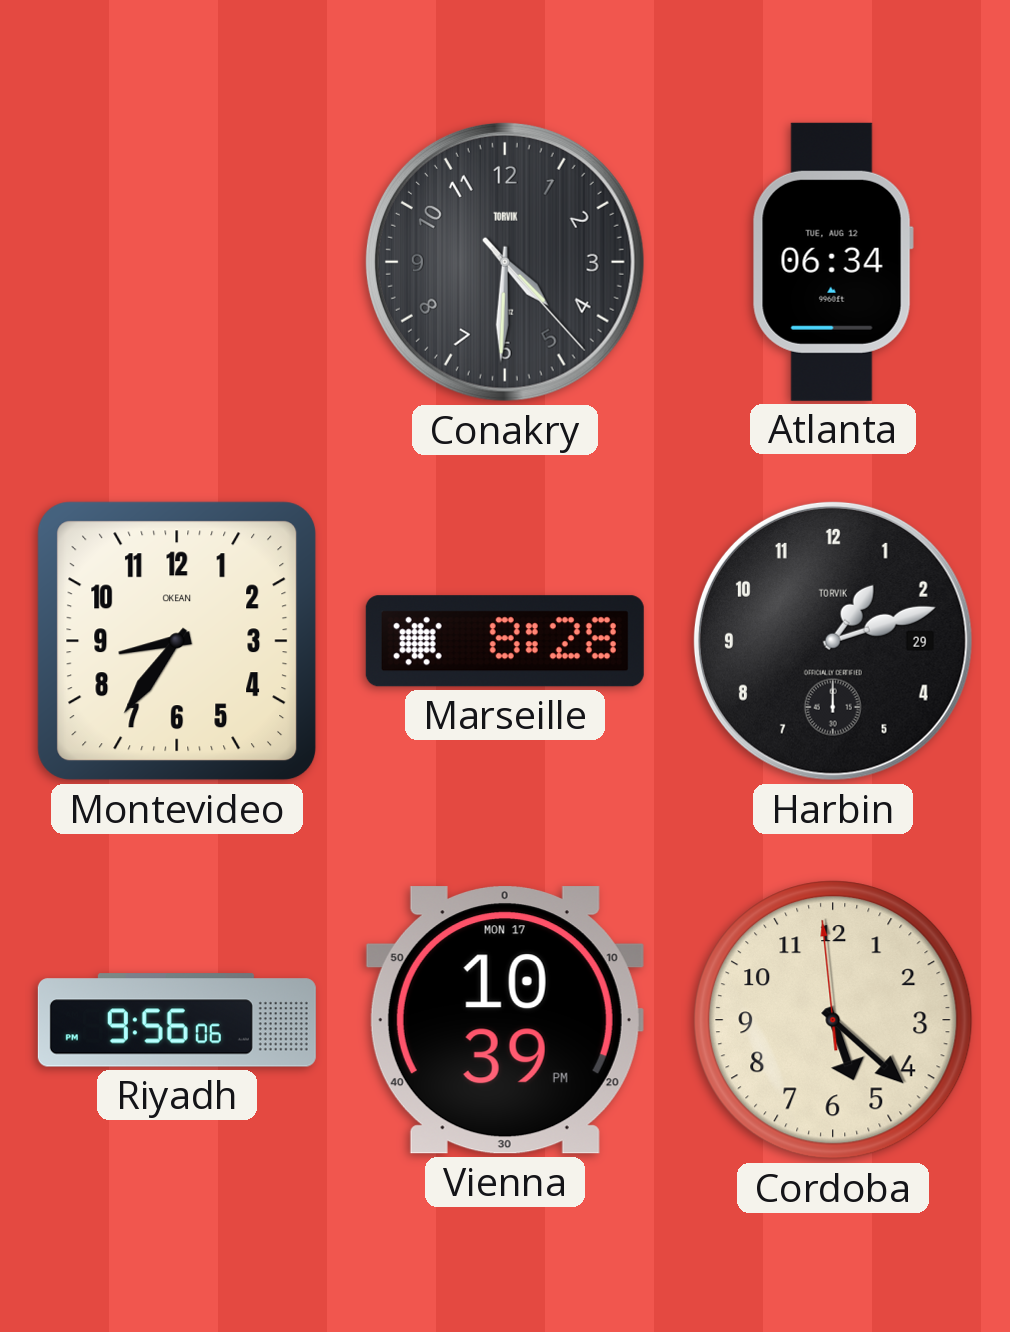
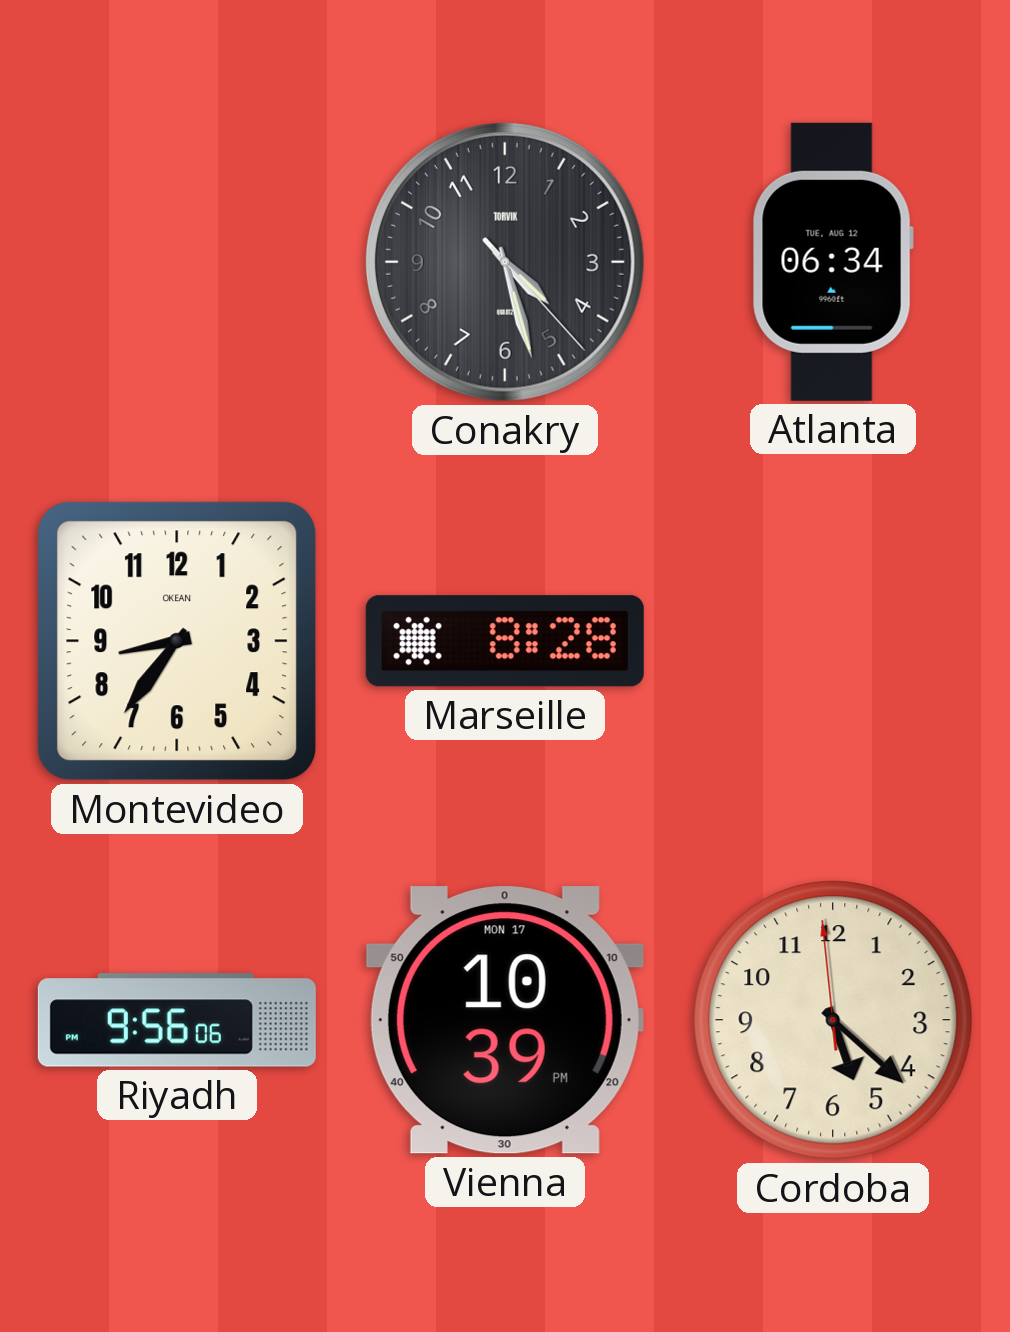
Conakry: 4:30 -> 4:27
Harbin: 1:12 -> none
